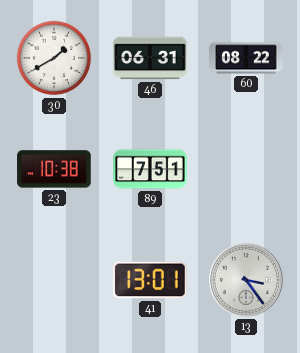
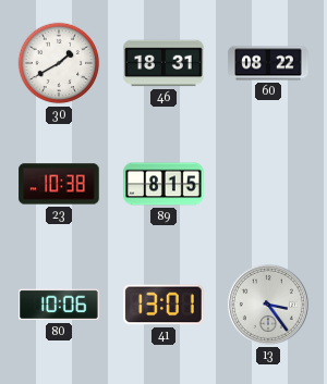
46: 06:31 -> 18:31
89: 7:51 -> 8:15
80: none -> 10:06
